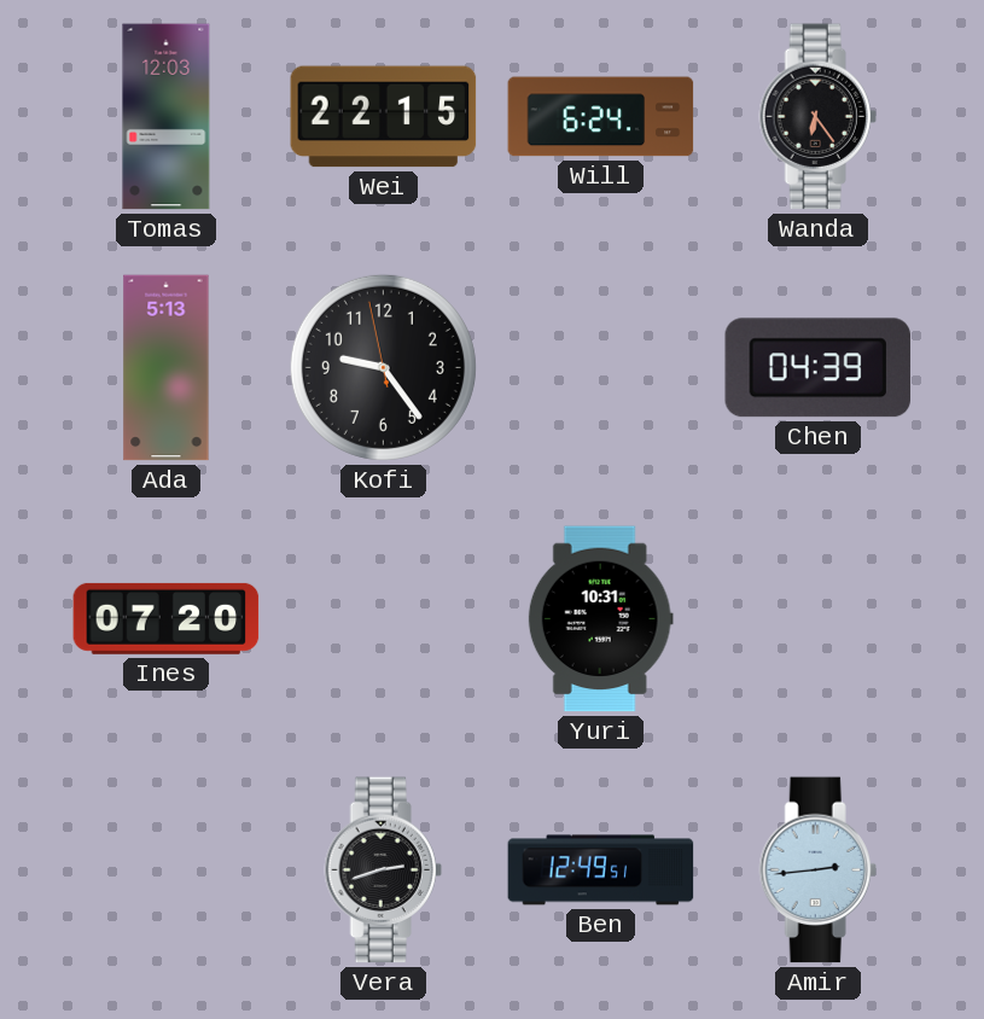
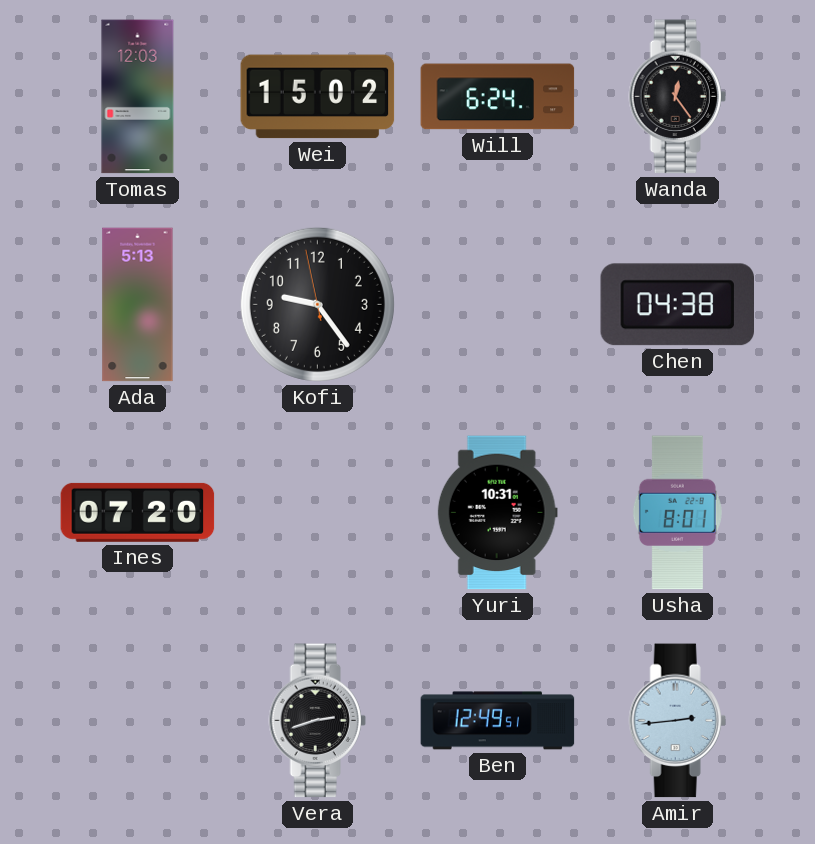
Wei: 22:15 -> 15:02
Wanda: 6:24 -> 12:24
Chen: 04:39 -> 04:38
Usha: none -> 8:01
